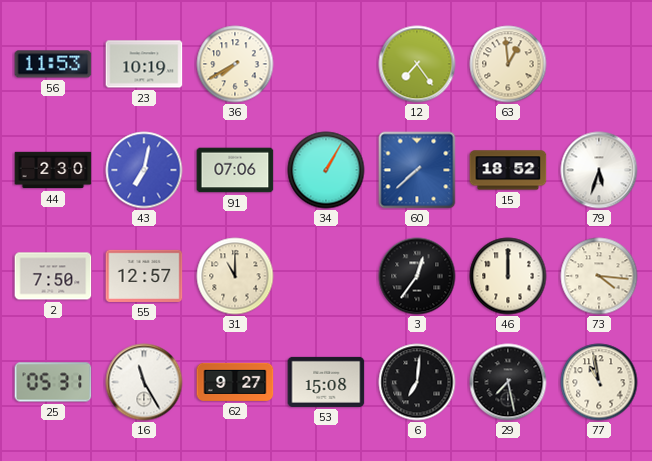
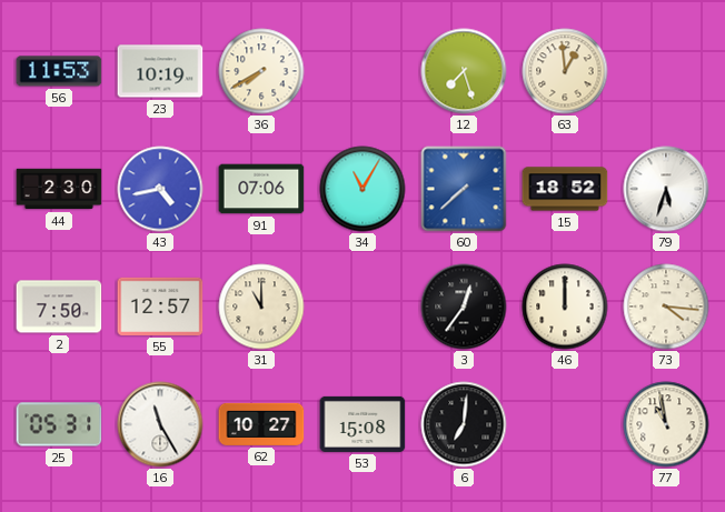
12: 7:24 -> 7:27
43: 7:02 -> 4:43
34: 1:05 -> 11:05
62: 9:27 -> 10:27
29: 7:28 -> none
